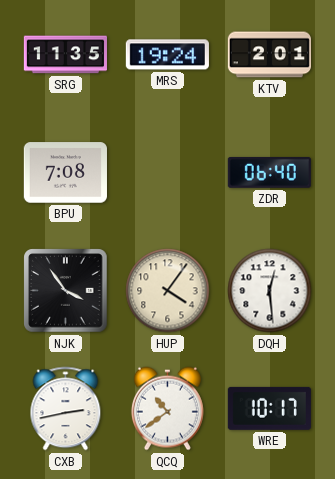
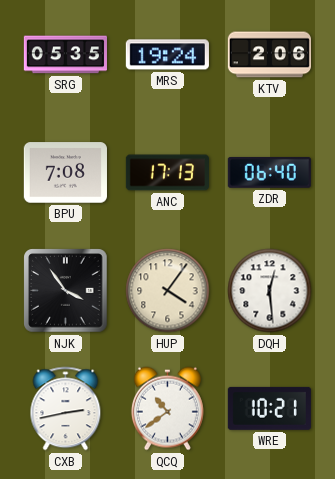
SRG: 11:35 -> 05:35
KTV: 2:01 -> 2:06
ANC: none -> 17:13
WRE: 10:17 -> 10:21
